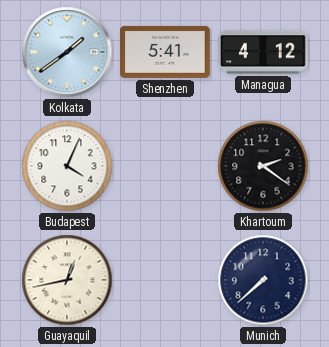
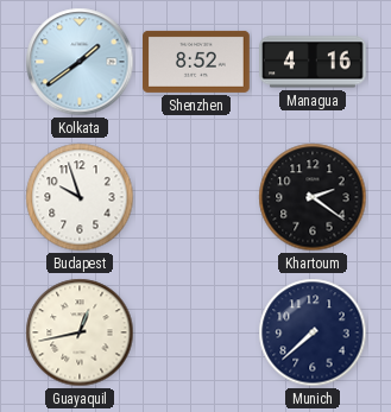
Shenzhen: 5:41 -> 8:52
Managua: 4:12 -> 4:16
Budapest: 4:04 -> 9:57
